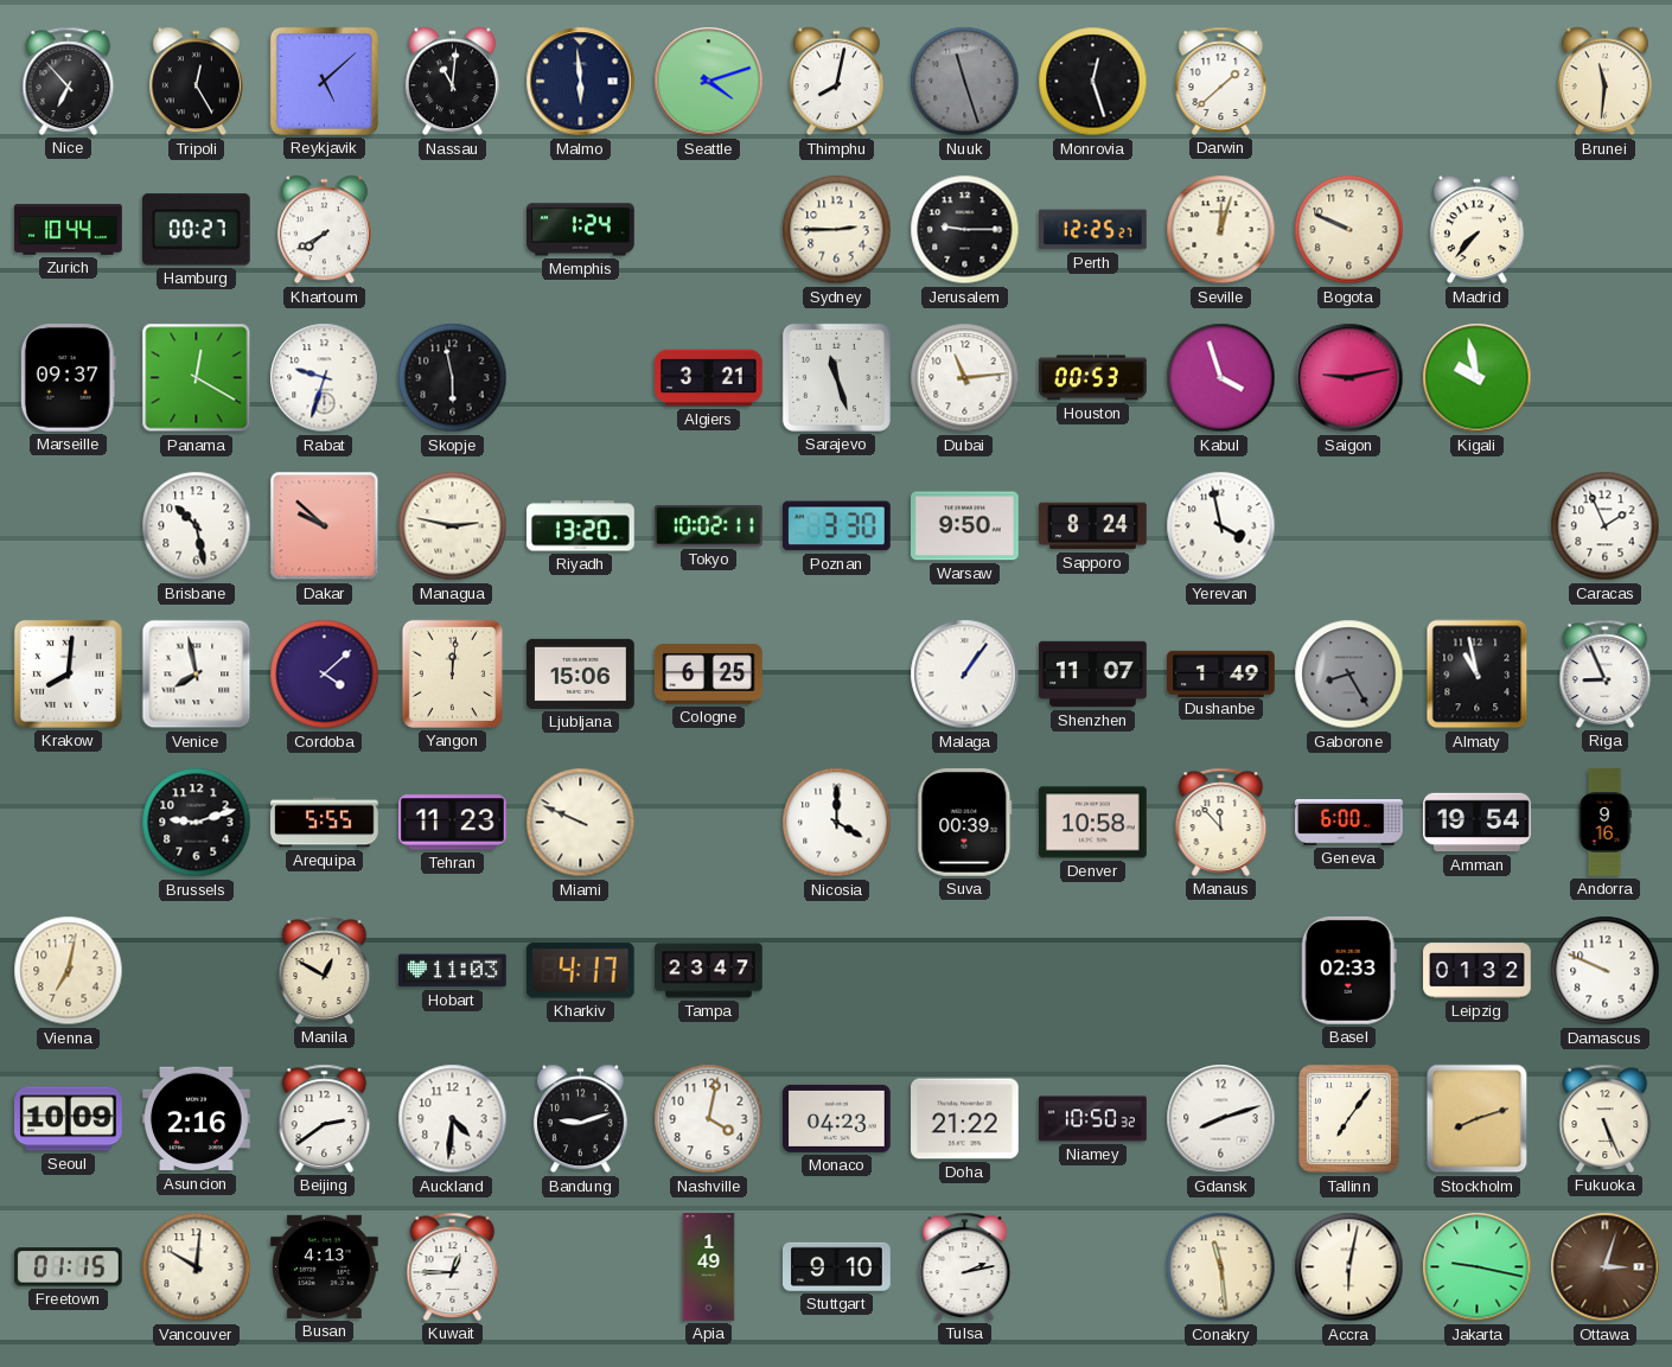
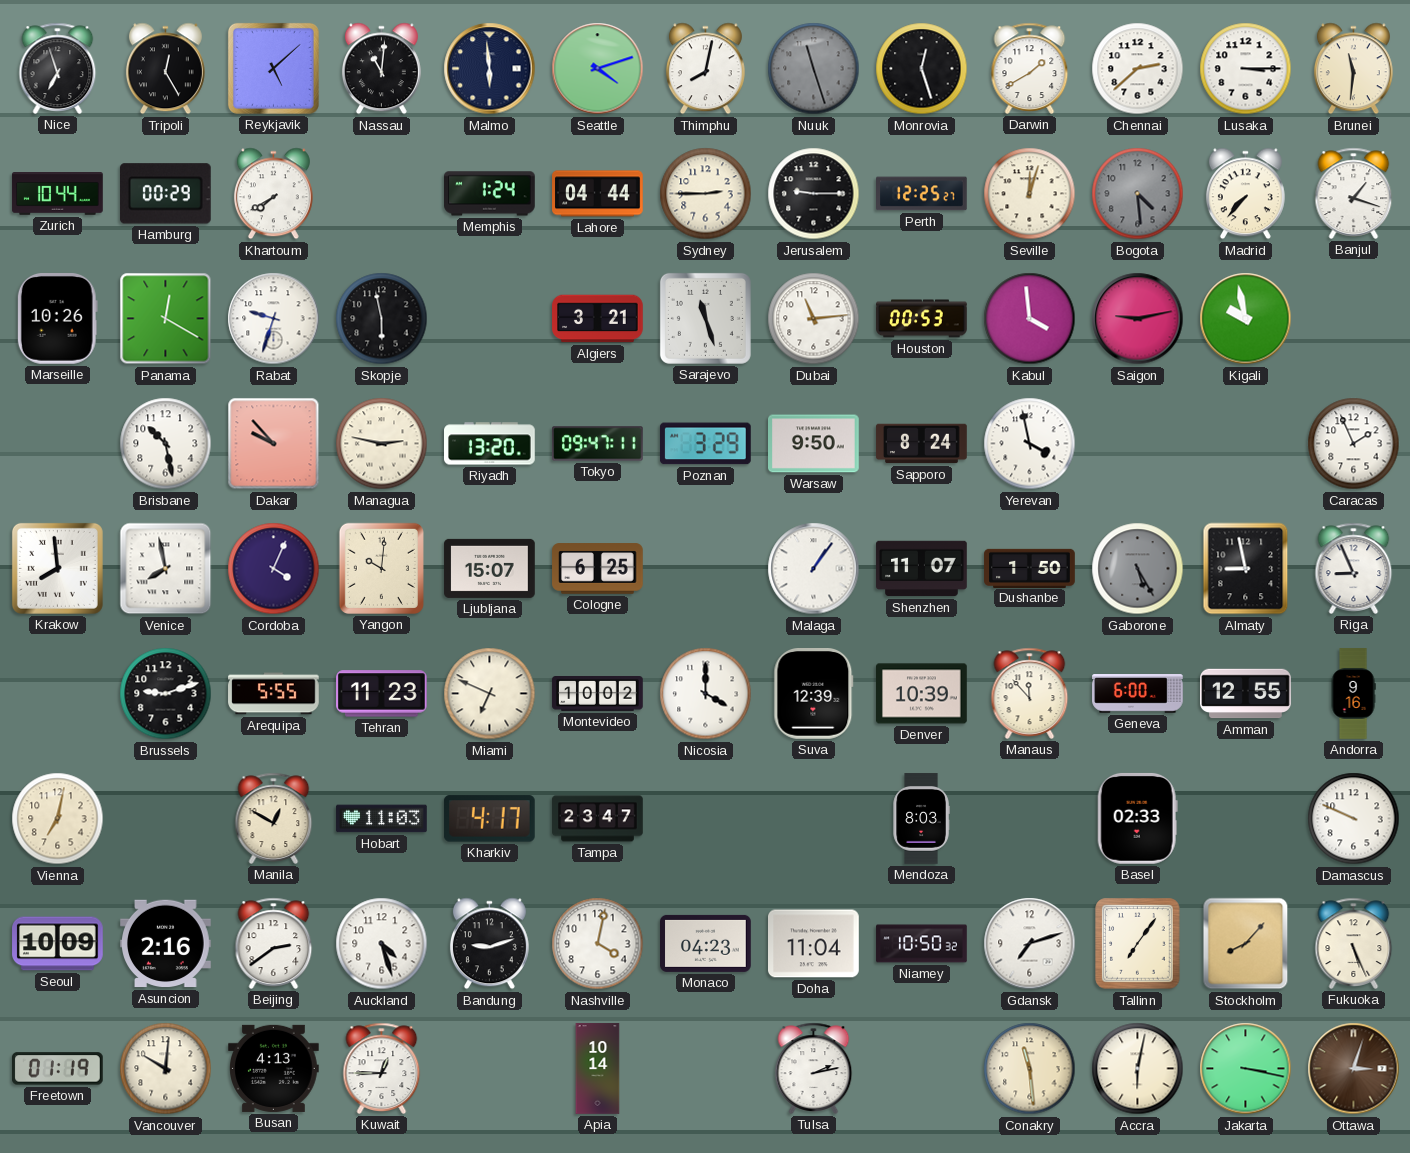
Nice: 6:53 -> 6:57
Darwin: 1:38 -> 1:40
Chennai: none -> 2:38
Lusaka: none -> 3:15
Hamburg: 00:27 -> 00:29
Lahore: none -> 04:44
Bogota: 9:49 -> 4:29
Bogota dial: cream -> grey
Banjul: none -> 1:18
Marseille: 09:37 -> 10:26
Kabul: 3:57 -> 3:59
Dakar: 9:52 -> 9:53
Tokyo: 10:02 -> 09:47
Poznan: 3:30 -> 3:29
Krakow: 8:01 -> 7:59
Cordoba: 4:08 -> 4:04
Yangon: 12:01 -> 10:01
Ljubljana: 15:06 -> 15:07
Dushanbe: 1:49 -> 1:50
Gaborone: 8:25 -> 5:25
Almaty: 10:58 -> 8:58
Miami: 9:49 -> 6:49
Montevideo: none -> 10:02
Suva: 00:39 -> 12:39
Denver: 10:58 -> 10:39
Amman: 19:54 -> 12:55
Mendoza: none -> 8:03
Leipzig: 01:32 -> none
Auckland: 4:31 -> 4:27
Doha: 21:22 -> 11:04
Gdansk: 8:12 -> 7:12
Stockholm: 8:12 -> 8:07
Freetown: 01:15 -> 01:19
Apia: 1:49 -> 10:14
Stuttgart: 9:10 -> none
Jakarta: 9:17 -> 3:17
